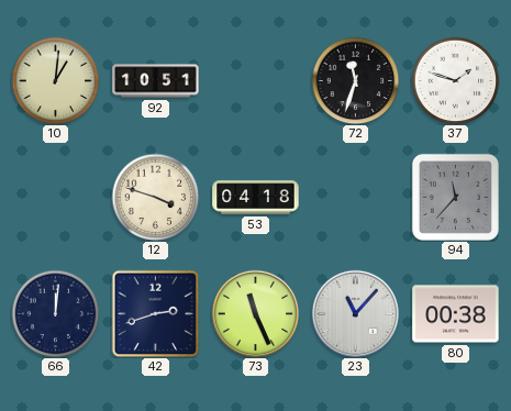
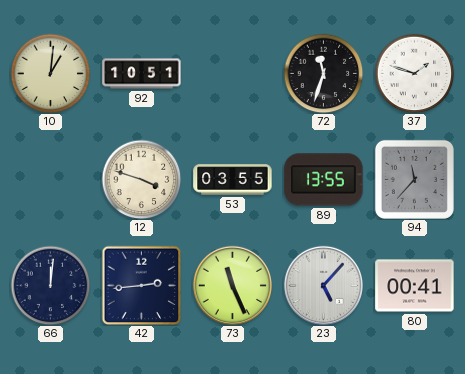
53: 04:18 -> 03:55
89: none -> 13:55
42: 2:42 -> 2:44
23: 11:07 -> 5:07
80: 00:38 -> 00:41
